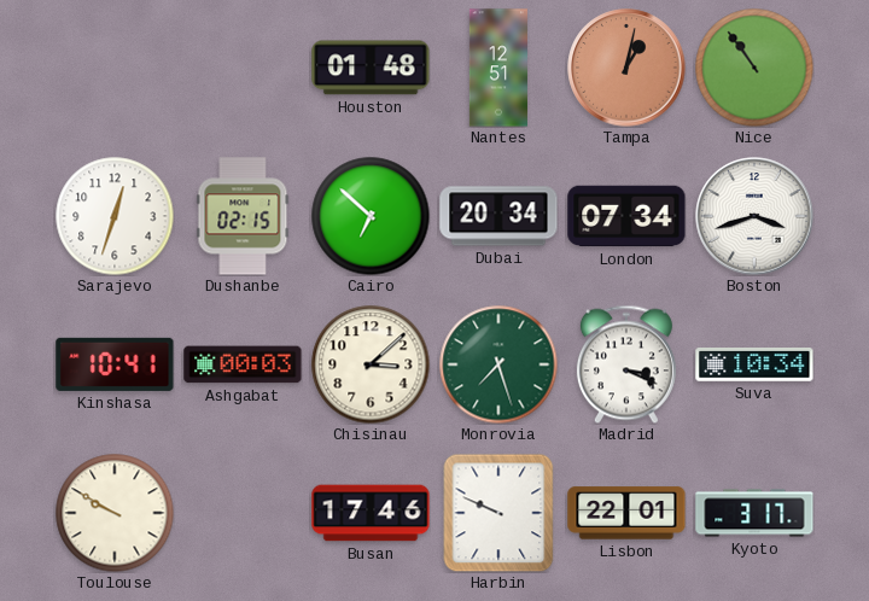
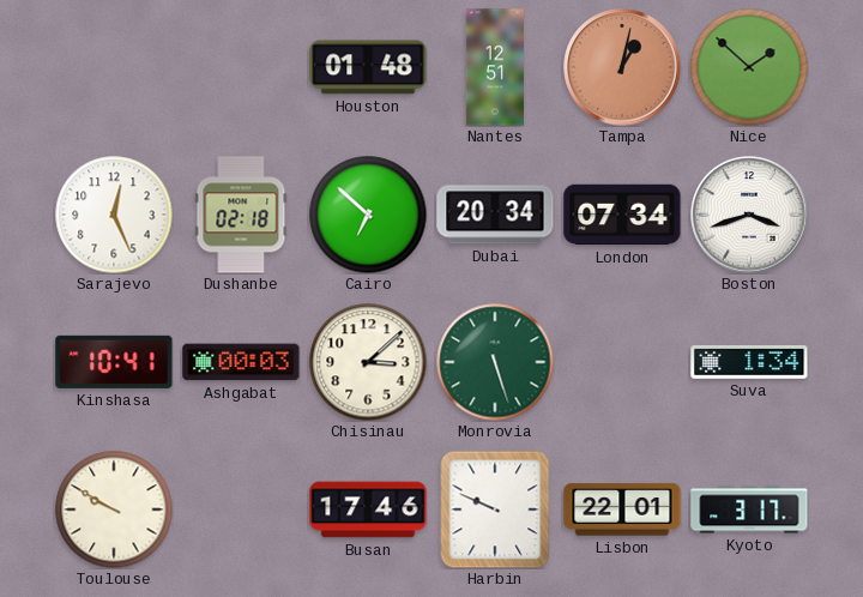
Nice: 10:54 -> 1:52
Sarajevo: 12:33 -> 12:26
Dushanbe: 02:15 -> 02:18
Monrovia: 7:27 -> 5:27
Madrid: 3:19 -> none
Suva: 10:34 -> 1:34
